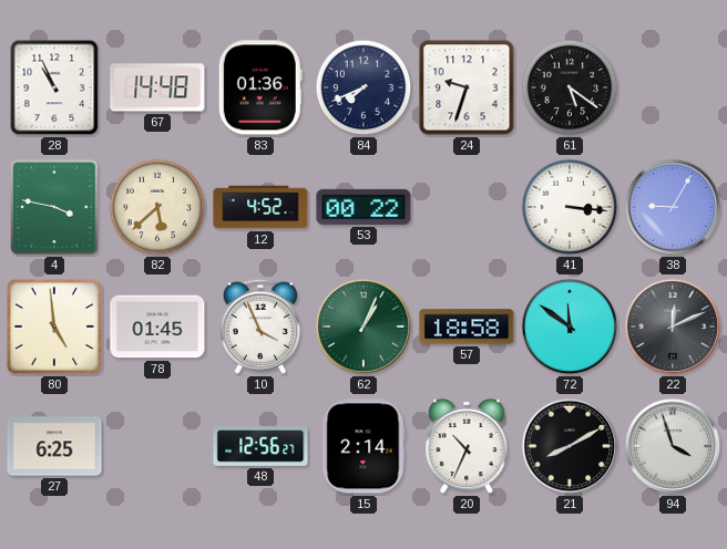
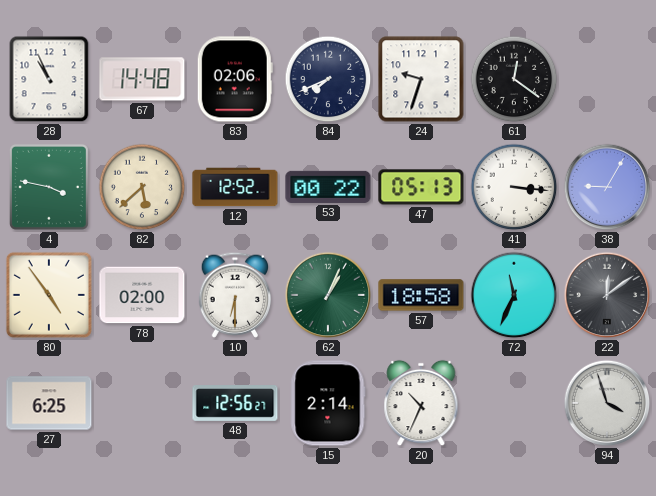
83: 01:36 -> 02:06
61: 5:21 -> 12:21
12: 4:52 -> 12:52
47: none -> 05:13
80: 4:59 -> 4:54
78: 01:45 -> 02:00
10: 3:56 -> 6:30
72: 11:51 -> 11:34
22: 12:11 -> 12:09
21: 8:10 -> none
